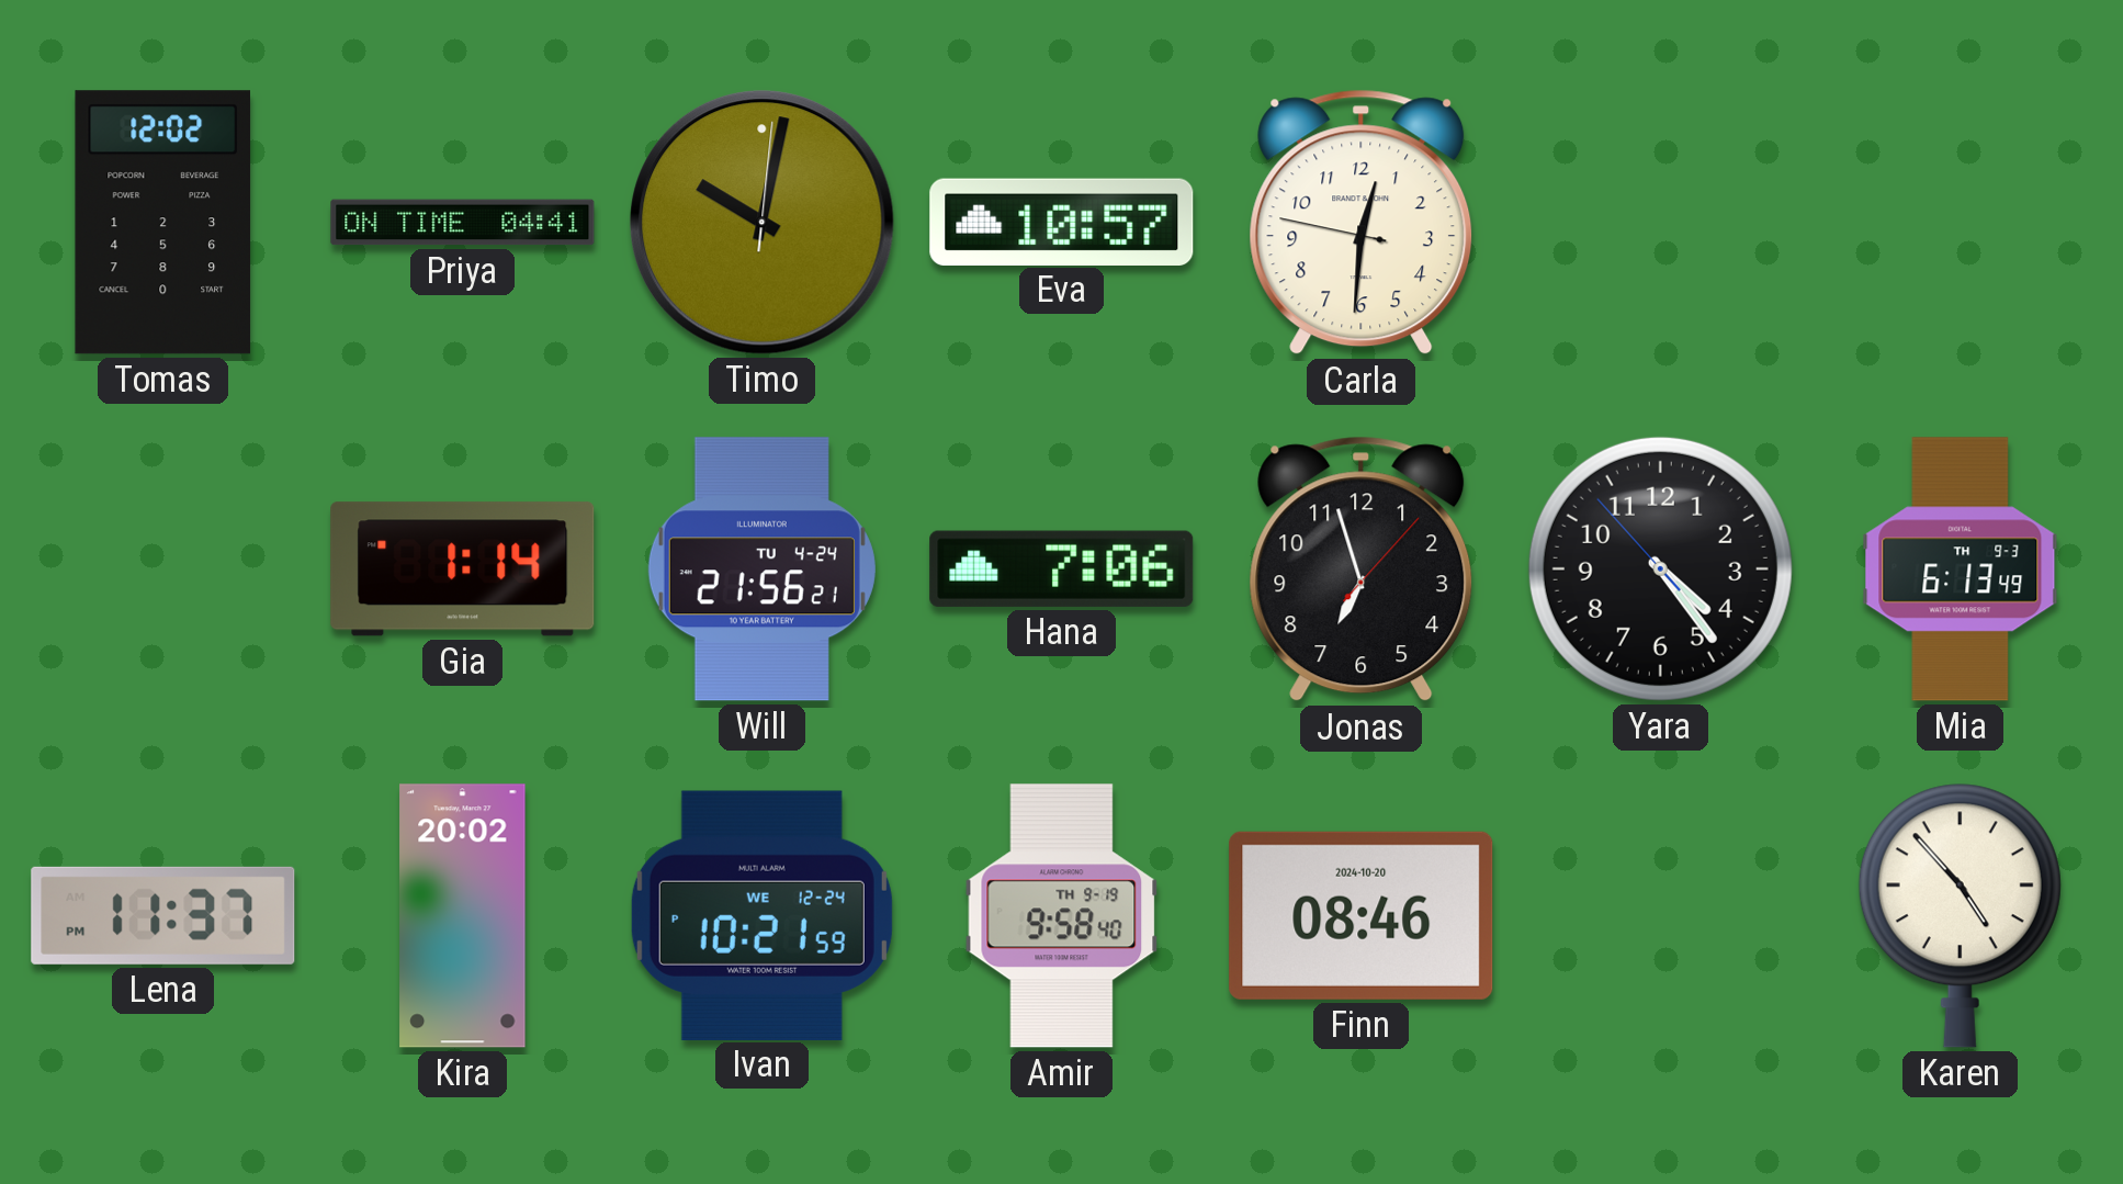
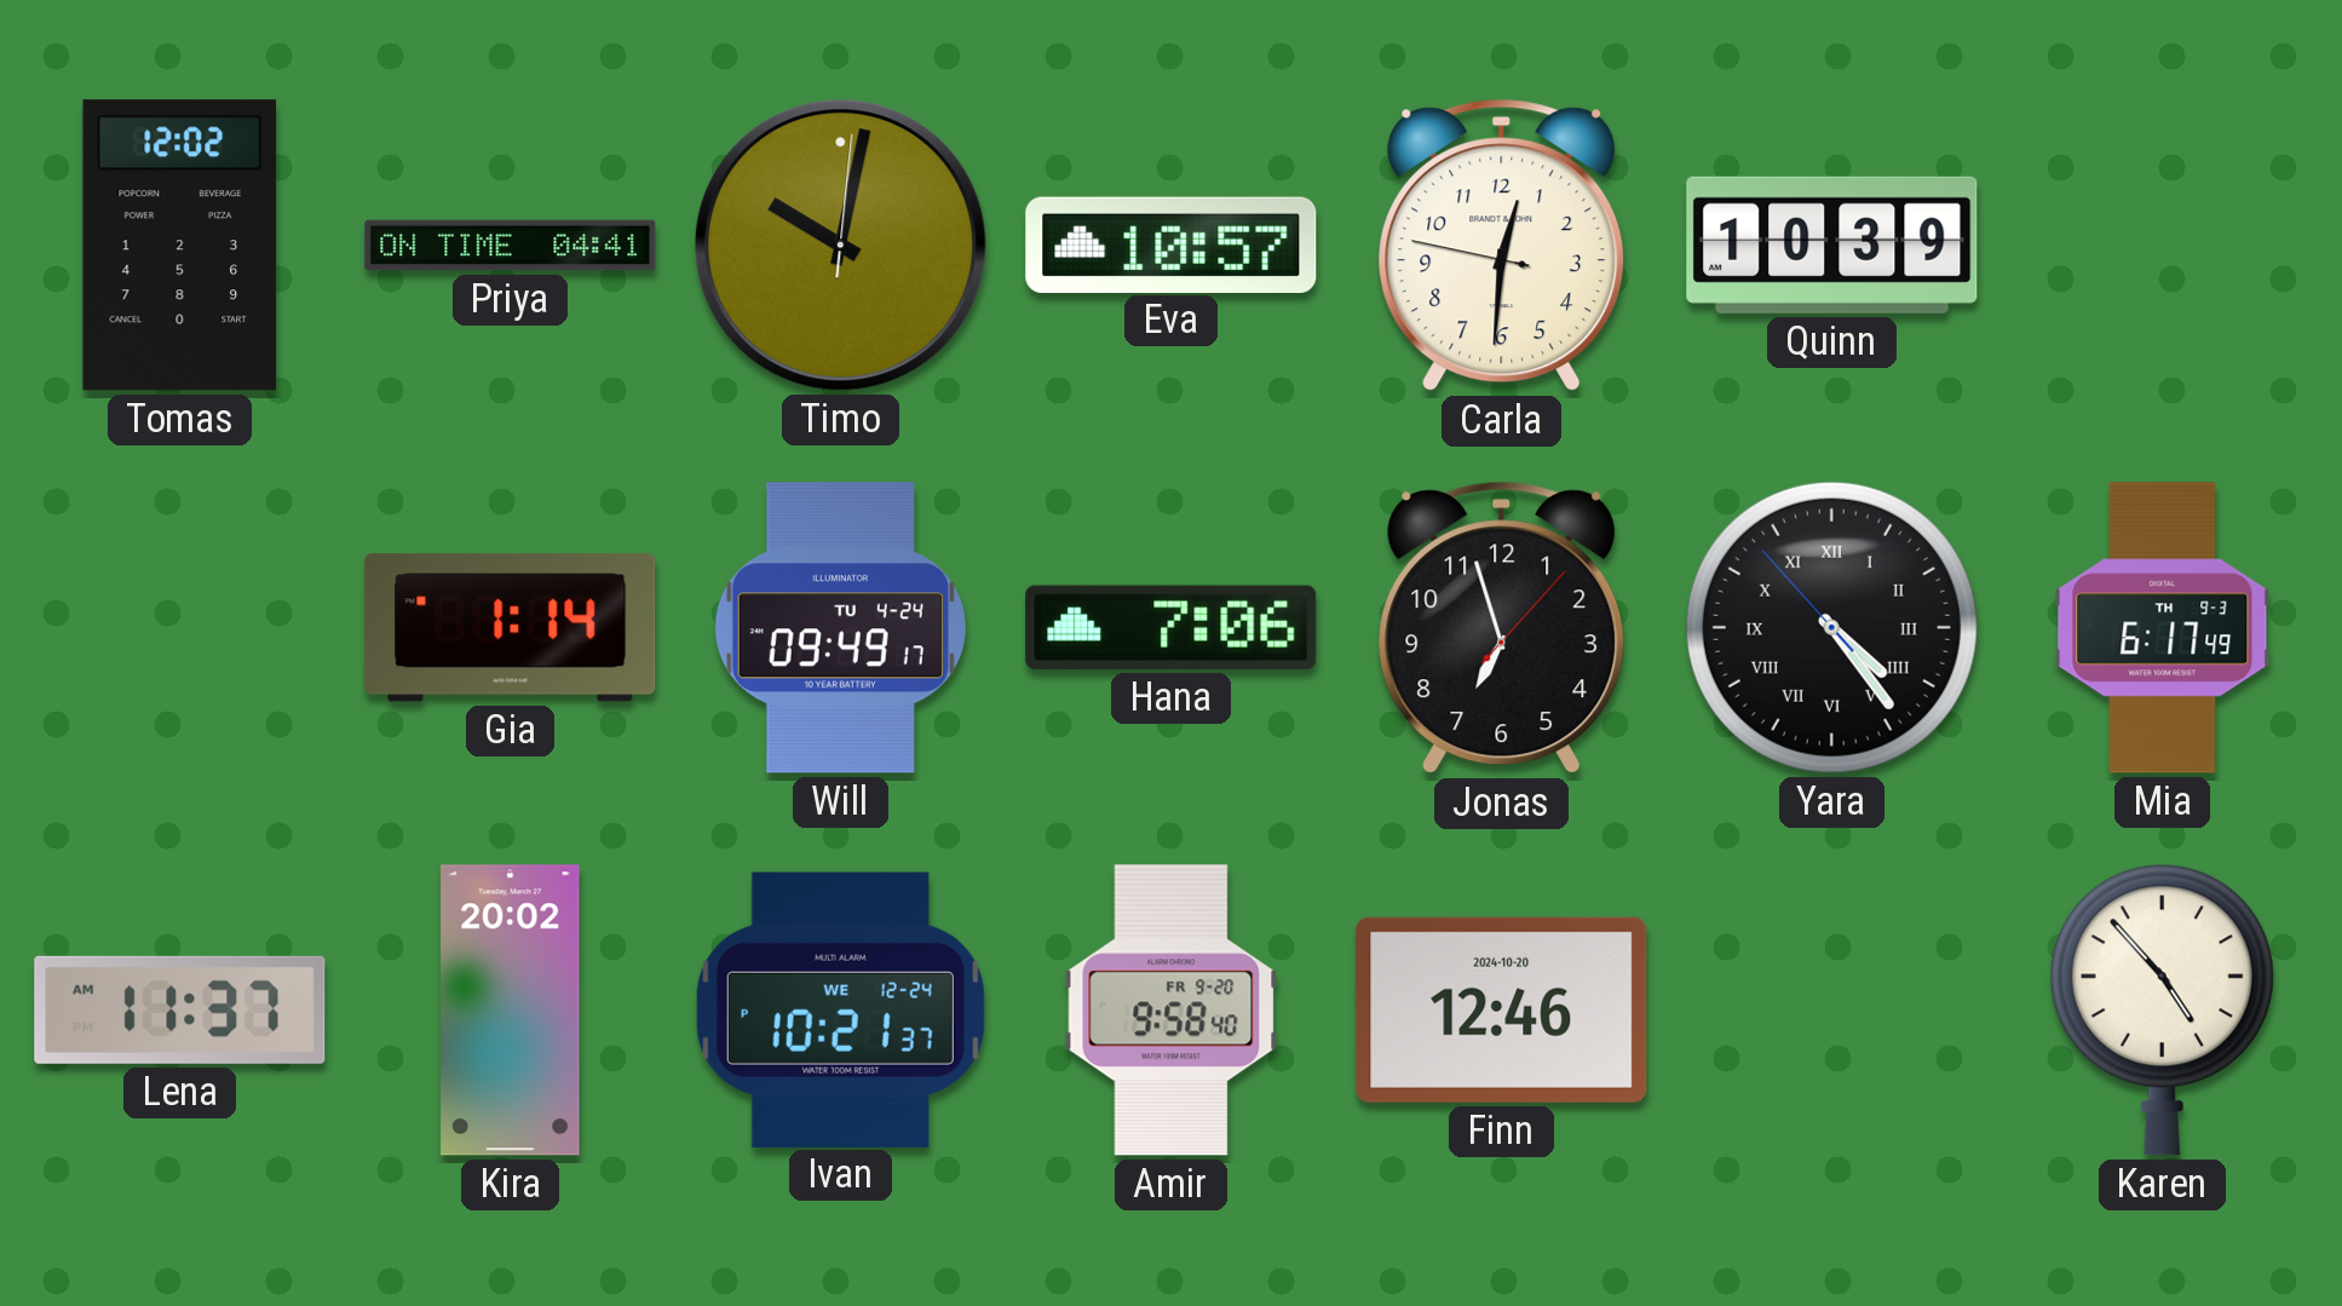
Quinn: none -> 10:39
Will: 21:56 -> 09:49
Yara numerals: Arabic -> Roman
Mia: 6:13 -> 6:17
Lena: 11:37 PM -> 11:37 AM
Ivan: 10:21:59 PM -> 10:21:37 PM
Amir date: TH 9-19 -> FR 9-20
Finn: 08:46 -> 12:46
